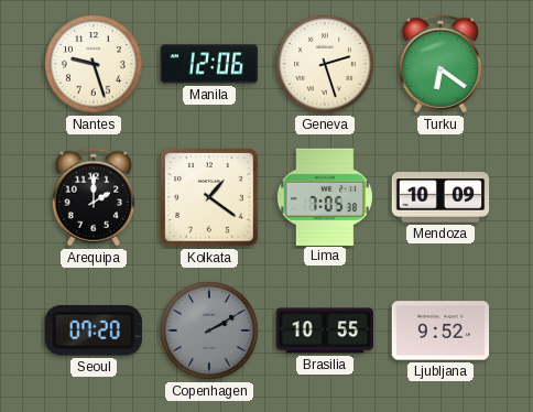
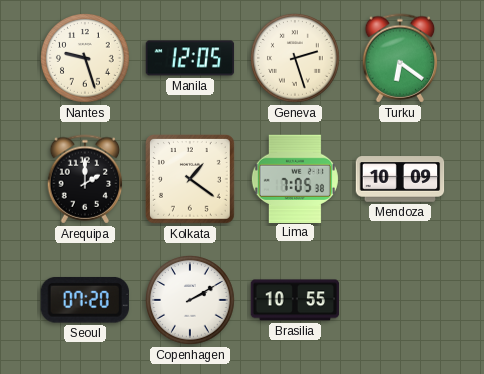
Manila: 12:06 -> 12:05
Copenhagen dial: grey -> white
Ljubljana: 9:52 -> none
